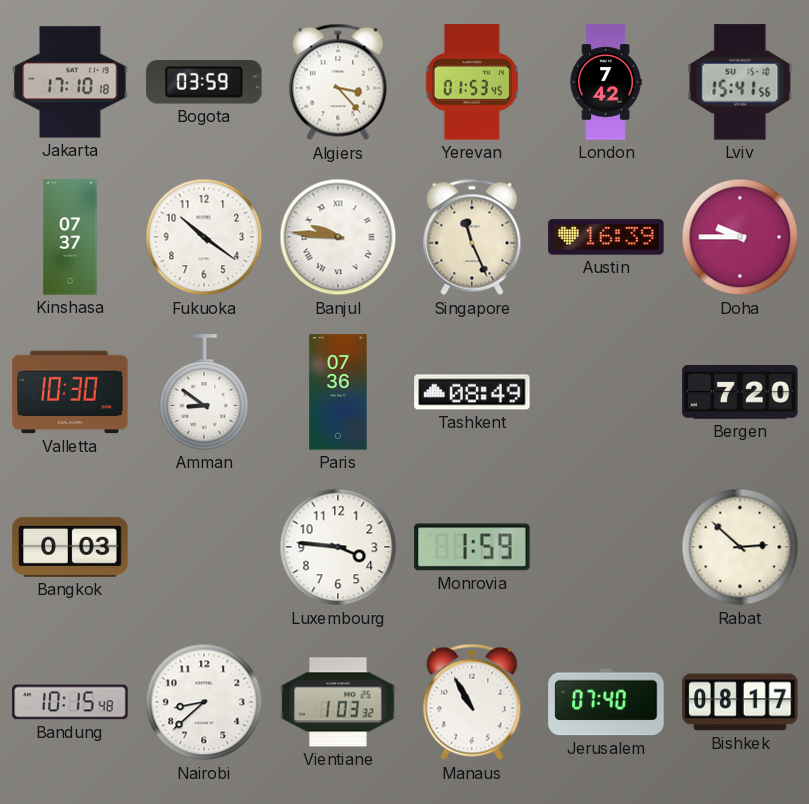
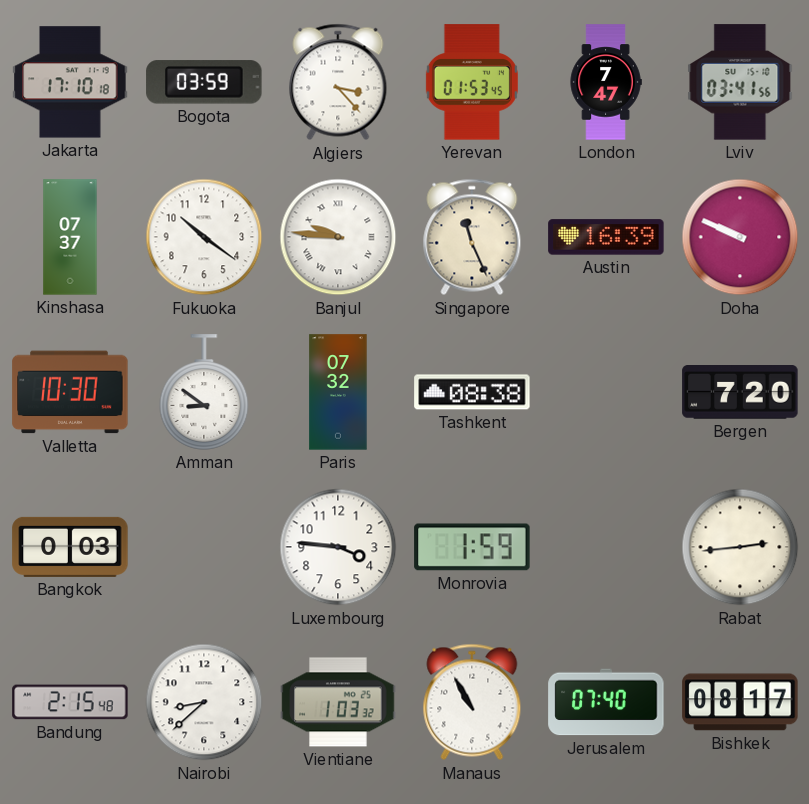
London: 7:42 -> 7:47
Lviv: 15:41 -> 03:41
Doha: 9:45 -> 9:49
Paris: 07:36 -> 07:32
Tashkent: 08:49 -> 08:38
Rabat: 2:52 -> 2:44
Bandung: 10:15 -> 2:15
